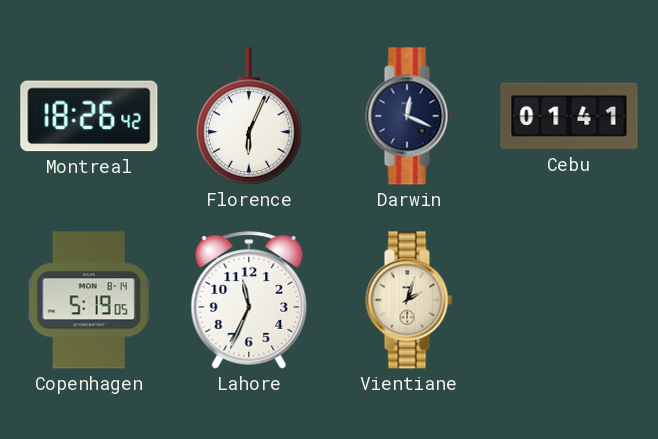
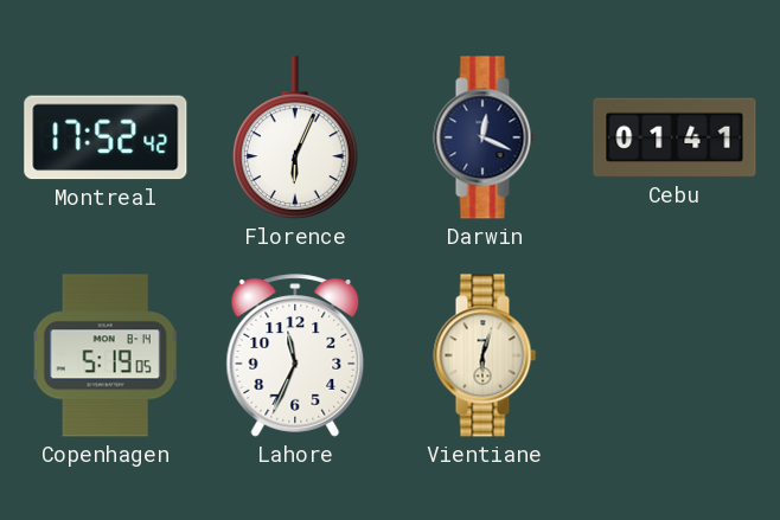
Montreal: 18:26 -> 17:52
Vientiane: 2:03 -> 6:03
